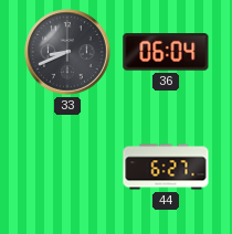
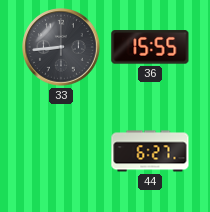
33: 8:41 -> 8:44
36: 06:04 -> 15:55
